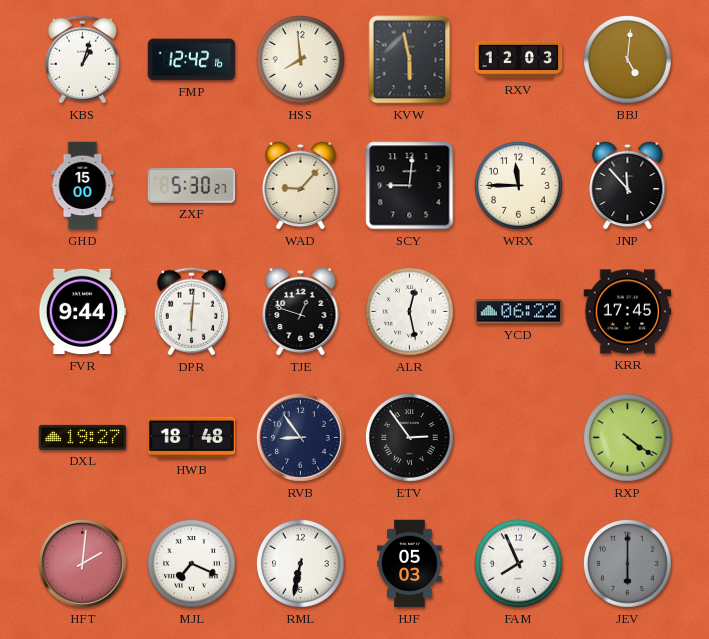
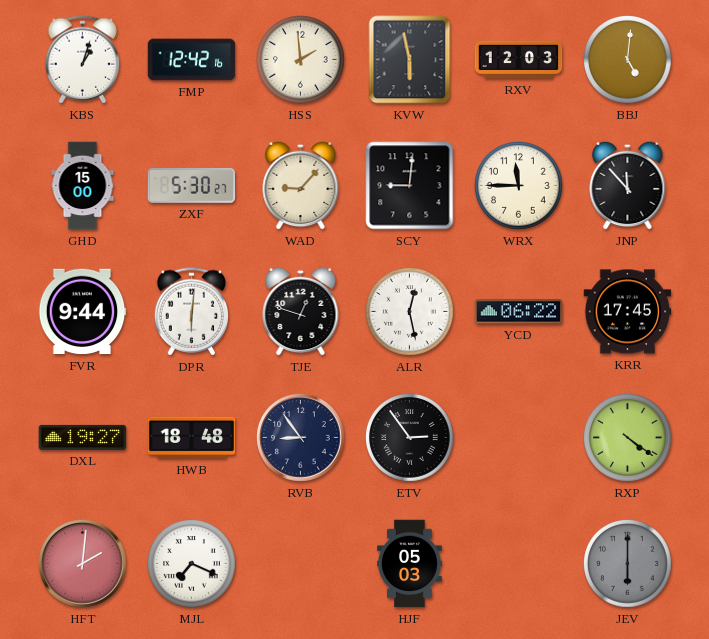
HSS: 7:59 -> 1:59
RML: 6:32 -> none
FAM: 7:56 -> none
